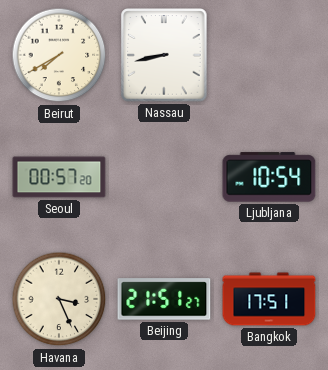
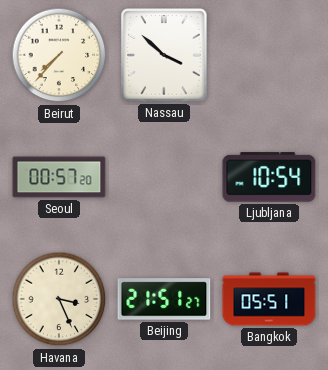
Beirut: 7:40 -> 7:37
Nassau: 8:43 -> 3:52
Bangkok: 17:51 -> 05:51
